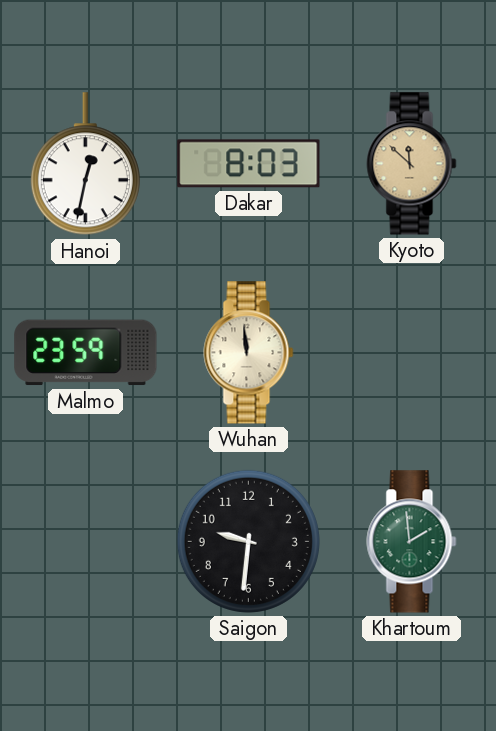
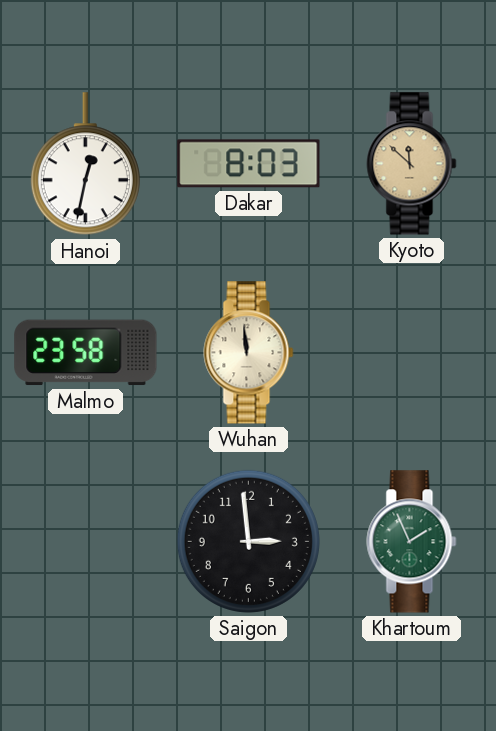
Malmo: 23:59 -> 23:58
Saigon: 9:31 -> 2:59
Khartoum: 1:59 -> 1:56
